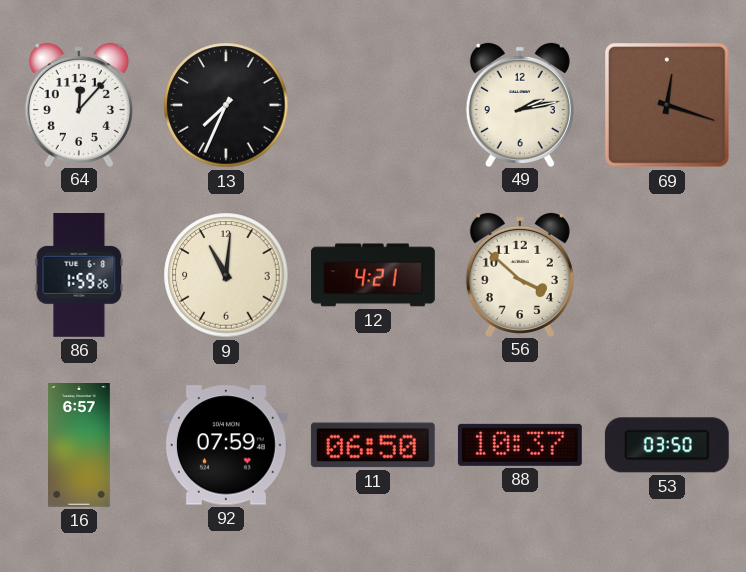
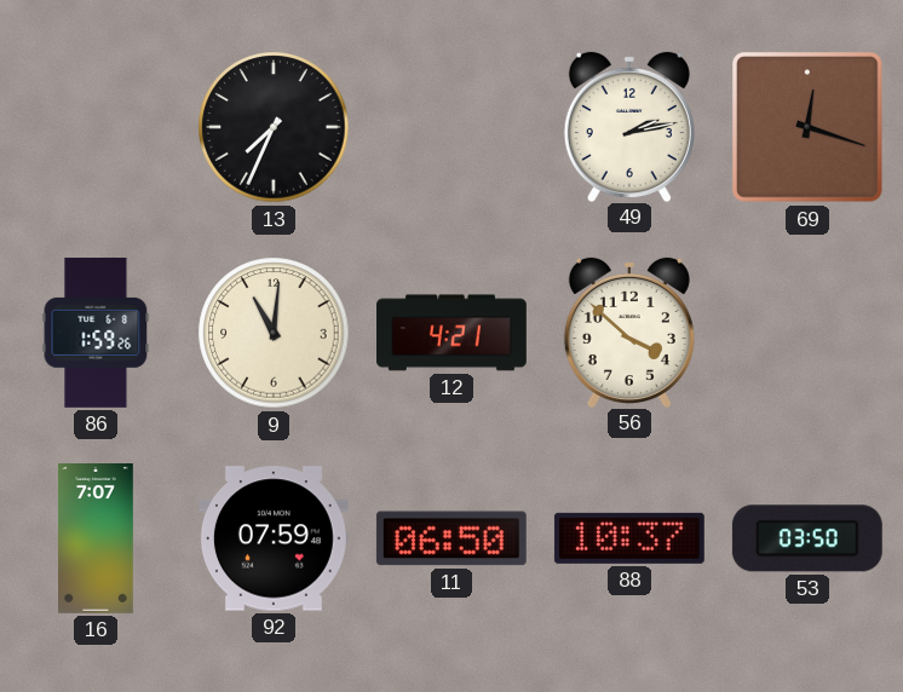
64: 12:07 -> none
16: 6:57 -> 7:07
